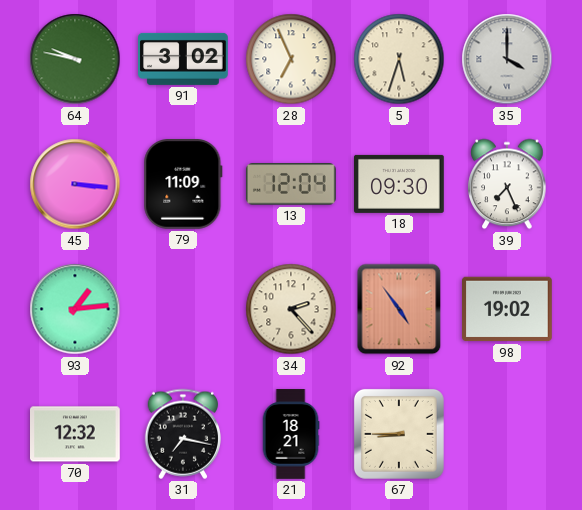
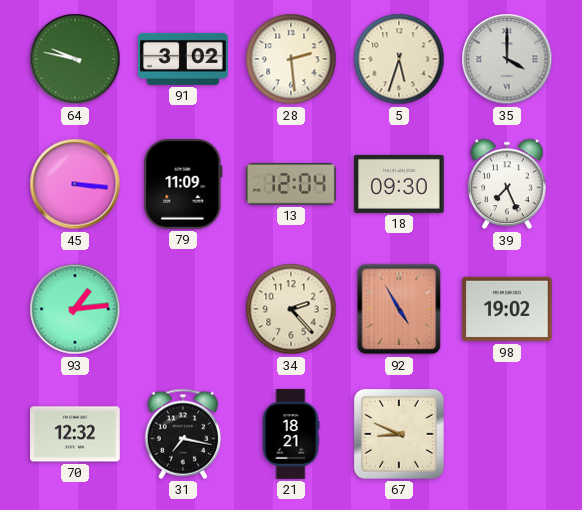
28: 6:56 -> 2:29
92: 4:54 -> 4:55
67: 8:45 -> 8:49
